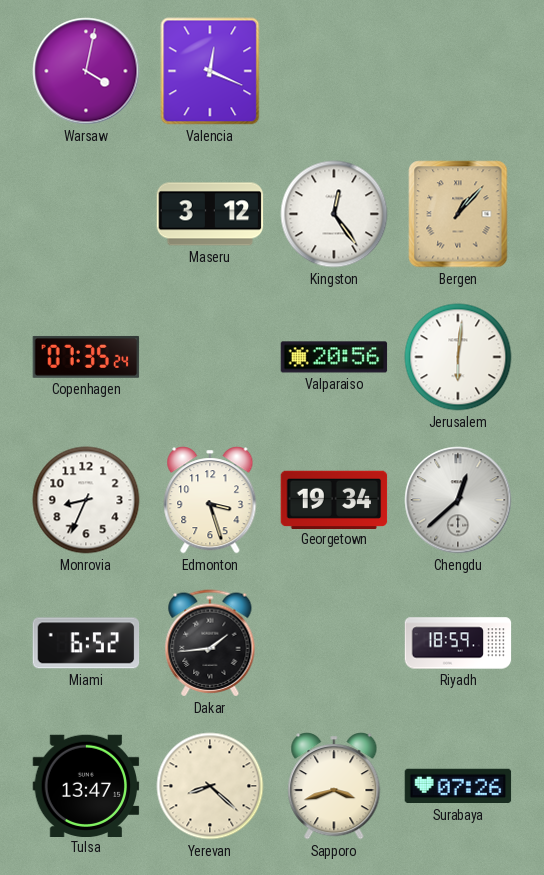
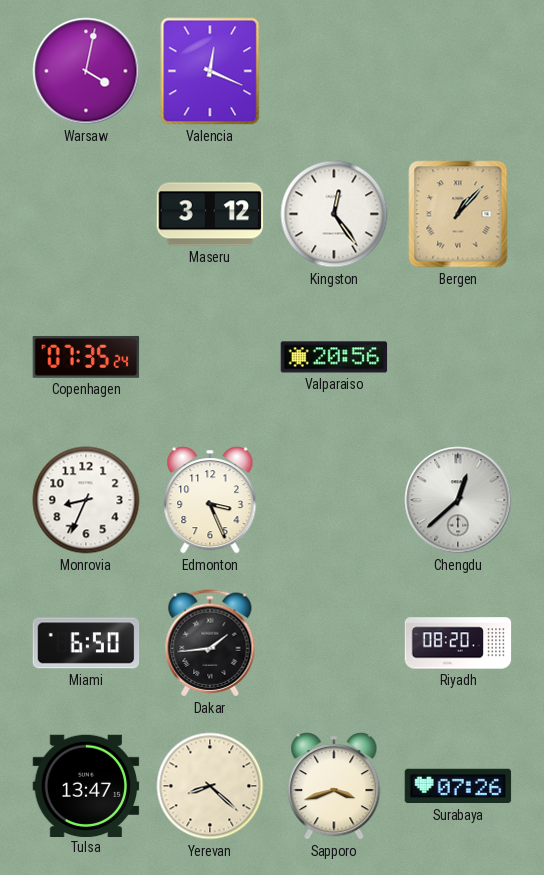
Jerusalem: 6:01 -> none
Edmonton: 3:27 -> 3:26
Georgetown: 19:34 -> none
Miami: 6:52 -> 6:50
Riyadh: 18:59 -> 08:20
